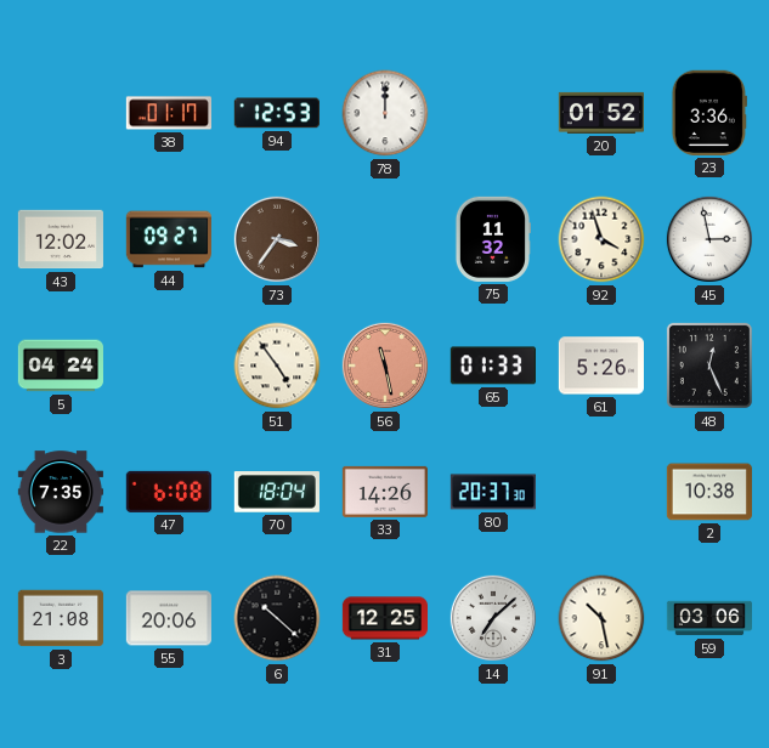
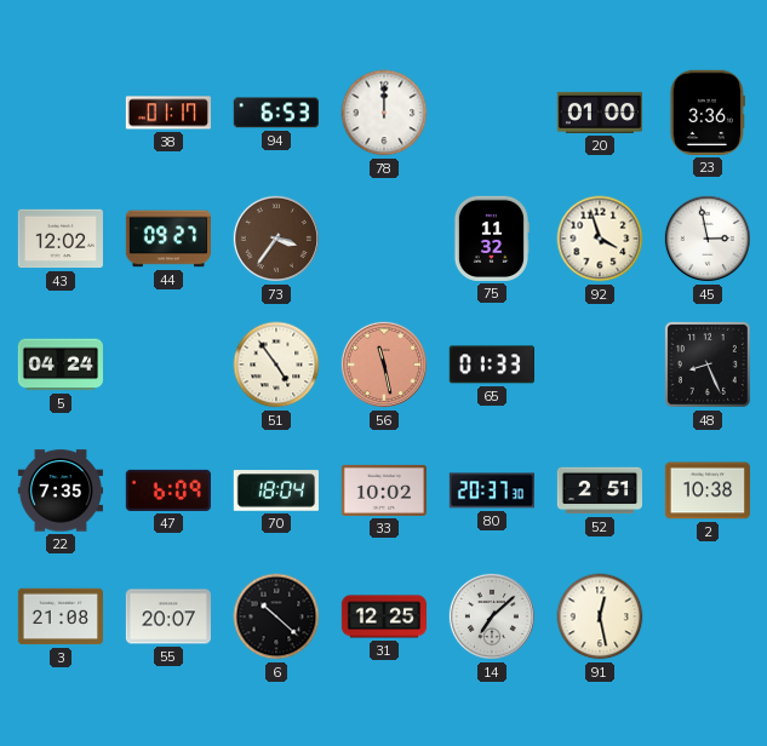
94: 12:53 -> 6:53
20: 01:52 -> 01:00
61: 5:26 -> none
48: 12:26 -> 8:26
47: 6:08 -> 6:09
33: 14:26 -> 10:02
52: none -> 2:51
55: 20:06 -> 20:07
91: 10:28 -> 12:28
59: 03:06 -> none
